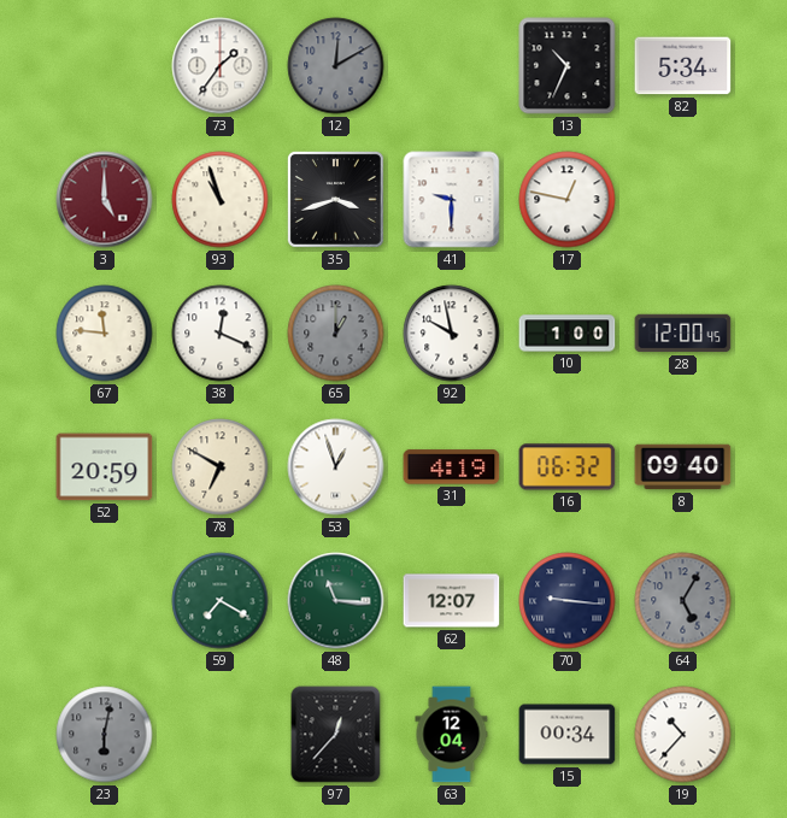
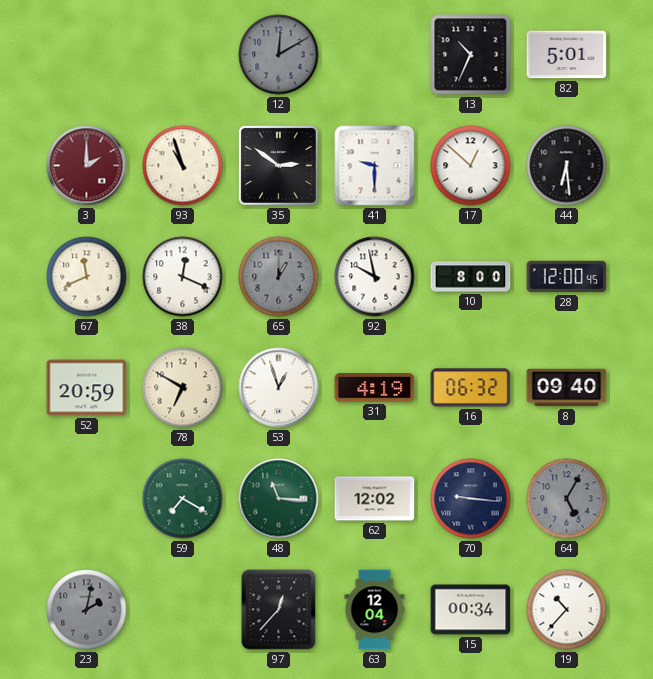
73: 1:36 -> none
82: 5:34 -> 5:01
3: 5:00 -> 2:00
35: 3:42 -> 2:51
17: 12:47 -> 12:52
44: none -> 6:29
67: 11:46 -> 11:41
10: 1:00 -> 8:00
62: 12:07 -> 12:02
23: 6:02 -> 2:02
